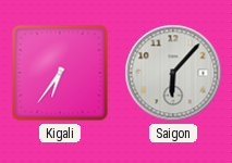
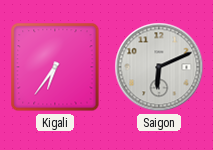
Saigon: 6:07 -> 6:11
